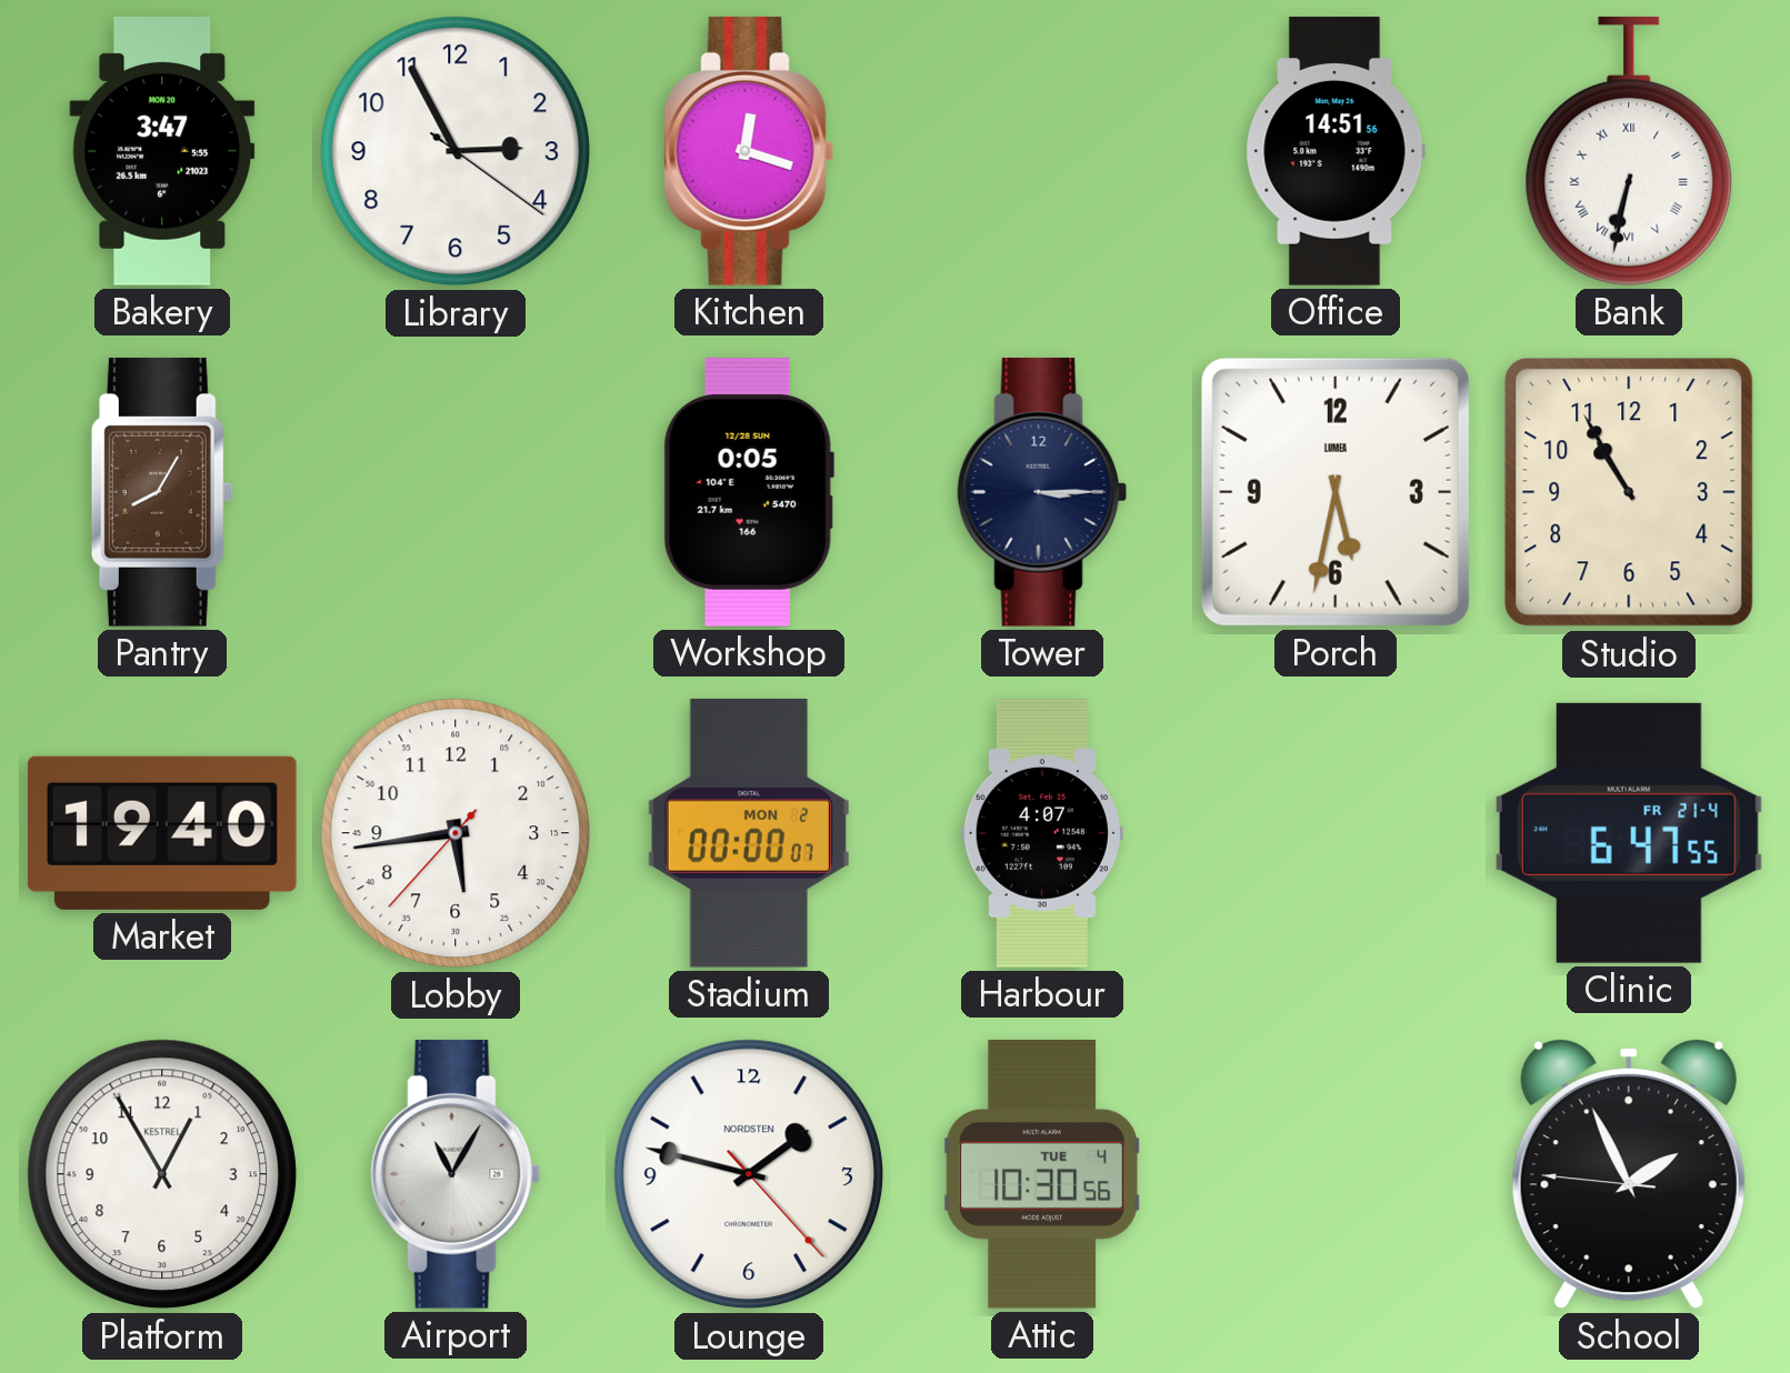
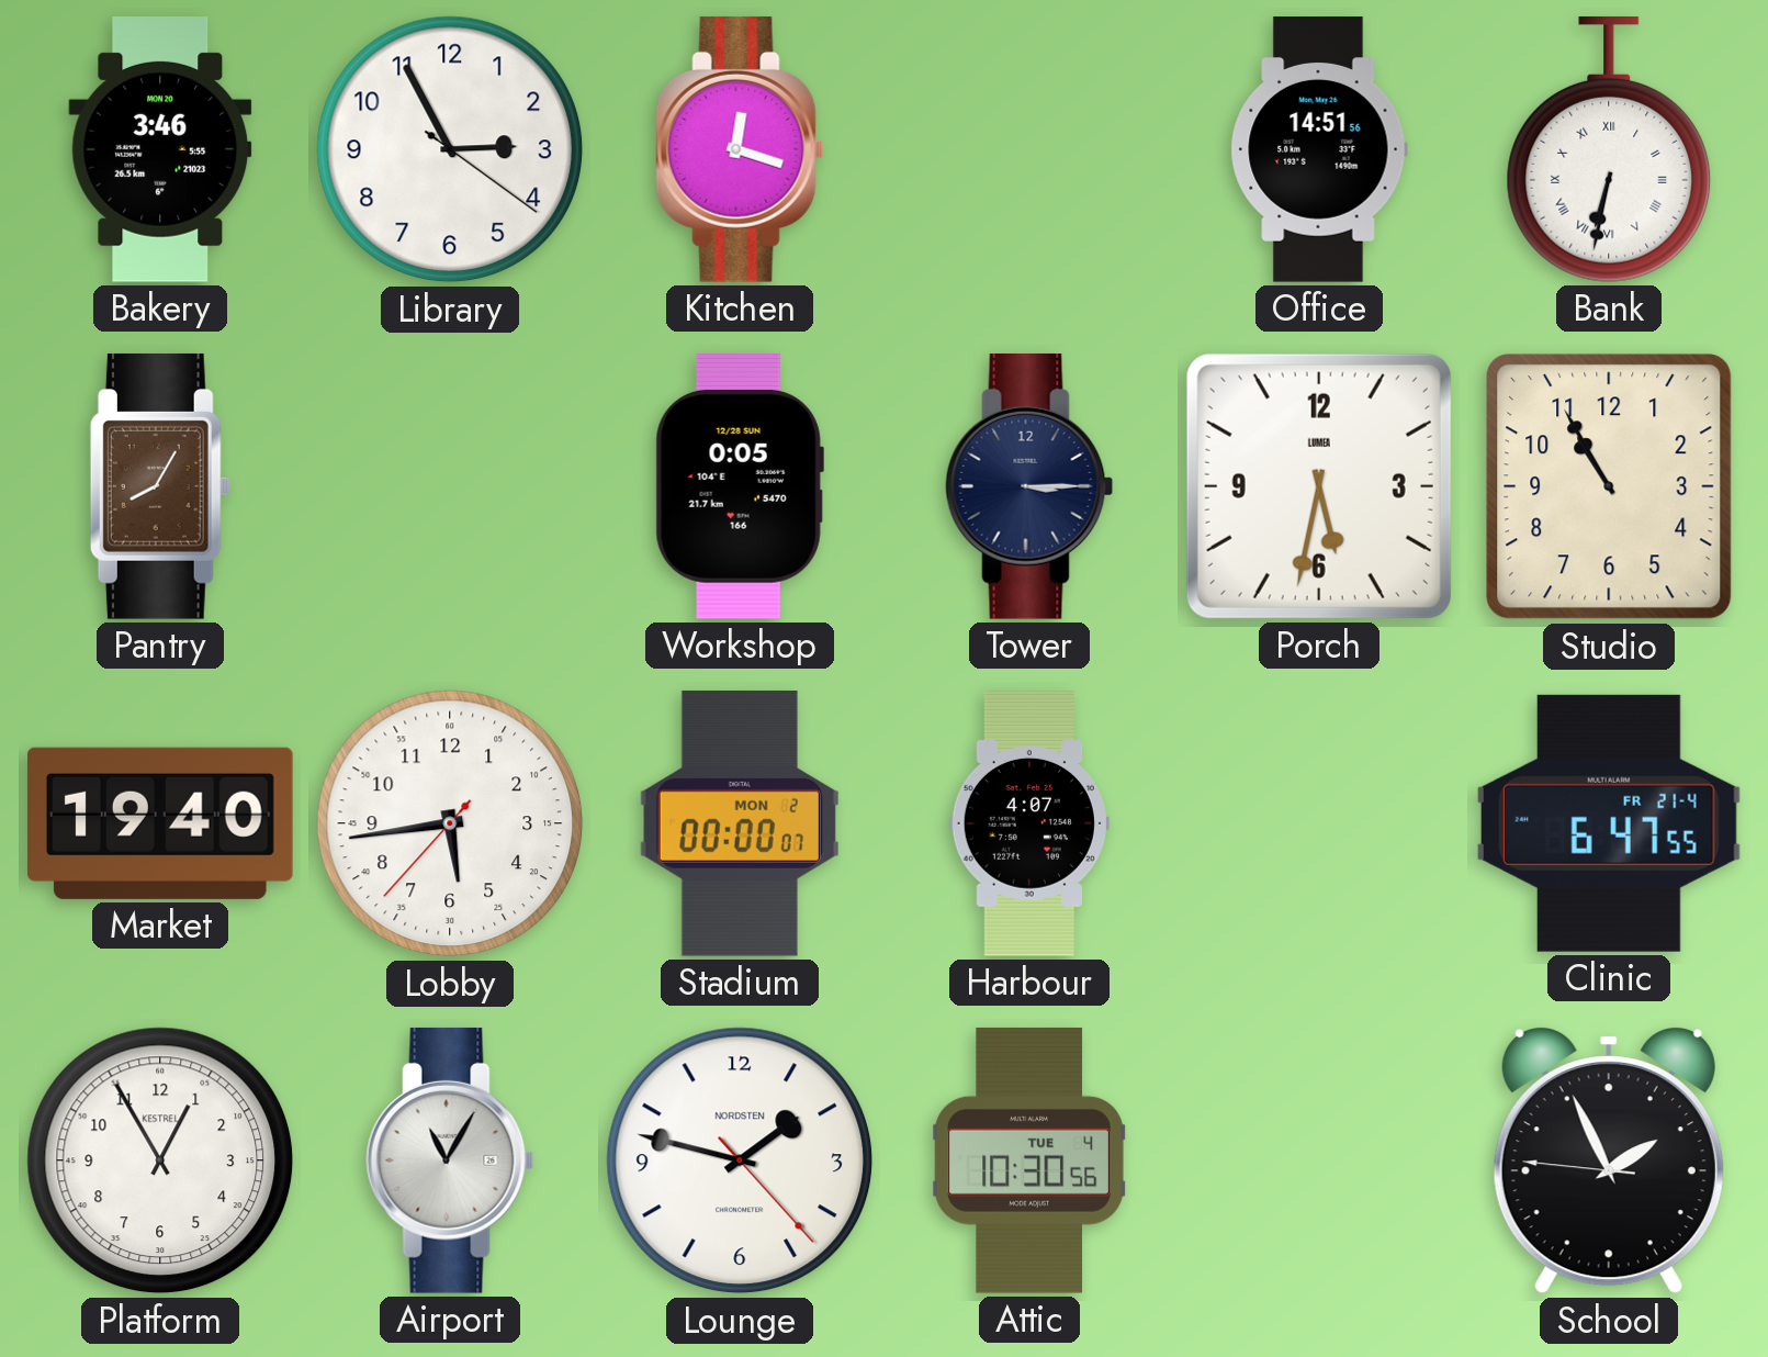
Bakery: 3:47 -> 3:46
